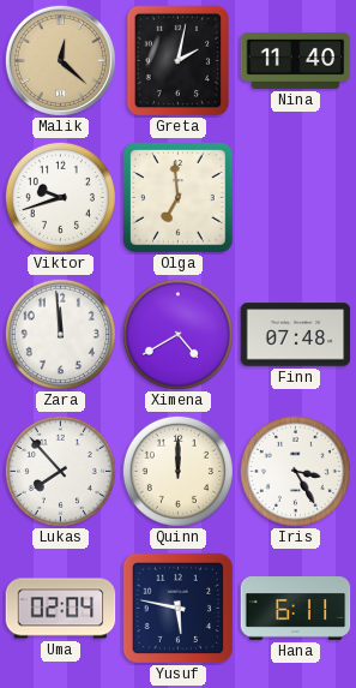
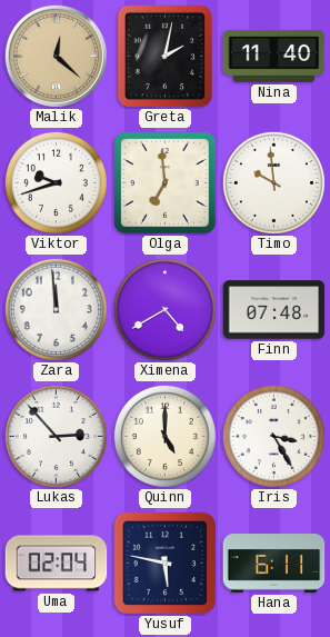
Timo: none -> 9:59
Lukas: 7:53 -> 2:53
Quinn: 12:00 -> 5:00
